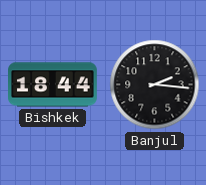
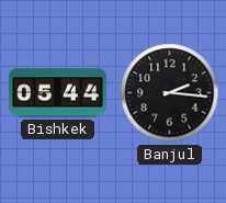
Bishkek: 18:44 -> 05:44
